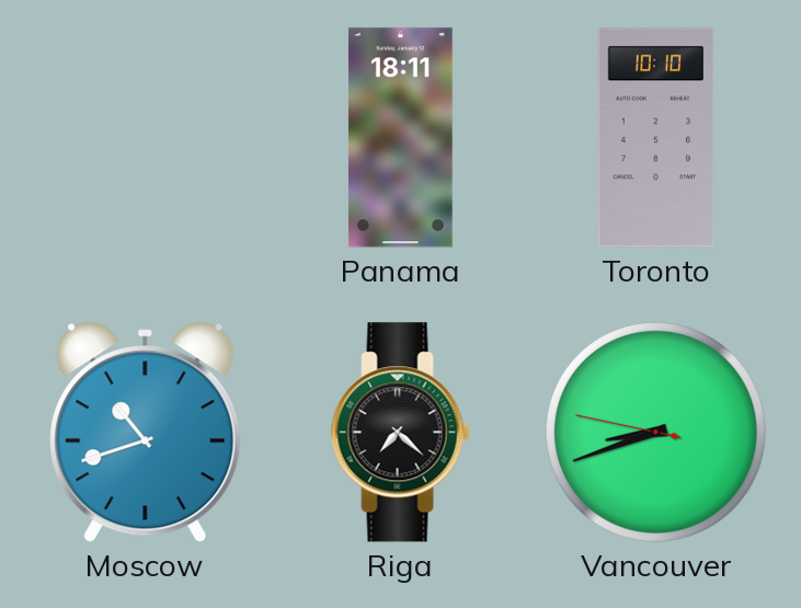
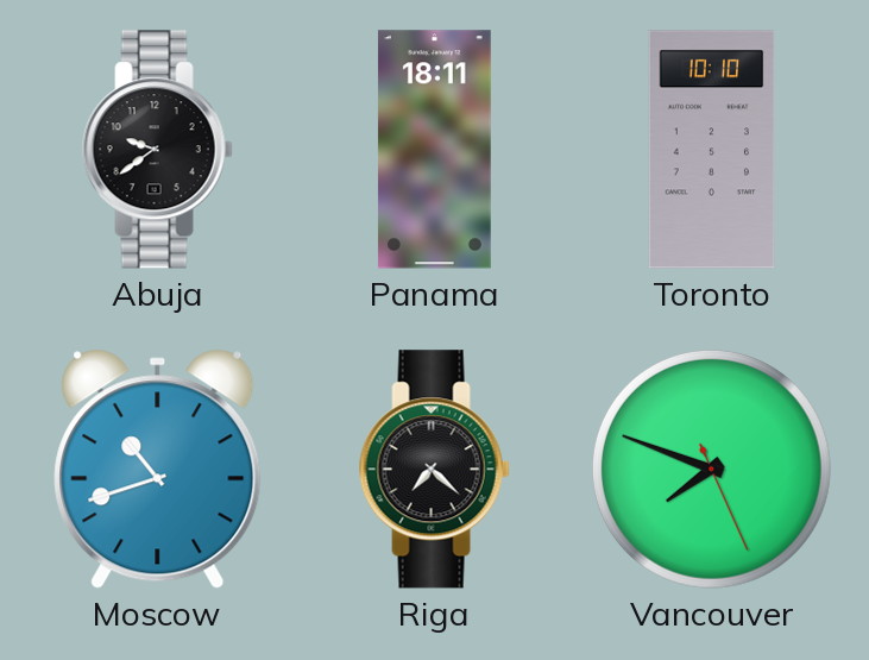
Abuja: none -> 9:39
Vancouver: 8:41 -> 7:48
